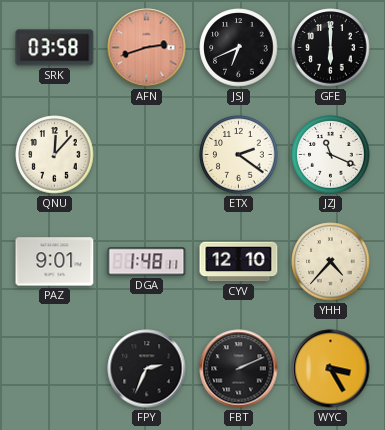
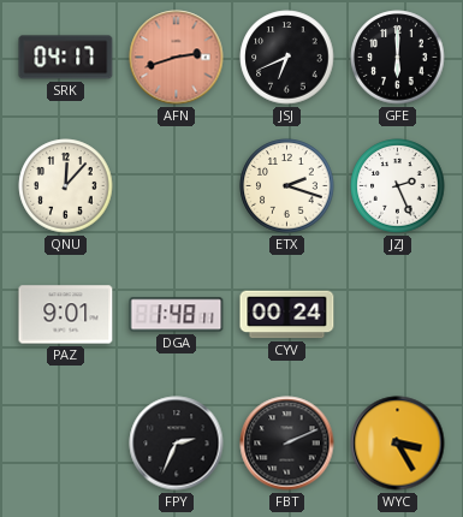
SRK: 03:58 -> 04:17
ETX: 2:21 -> 2:18
JZJ: 11:19 -> 2:26
CYV: 12:10 -> 00:24
YHH: 4:37 -> none
